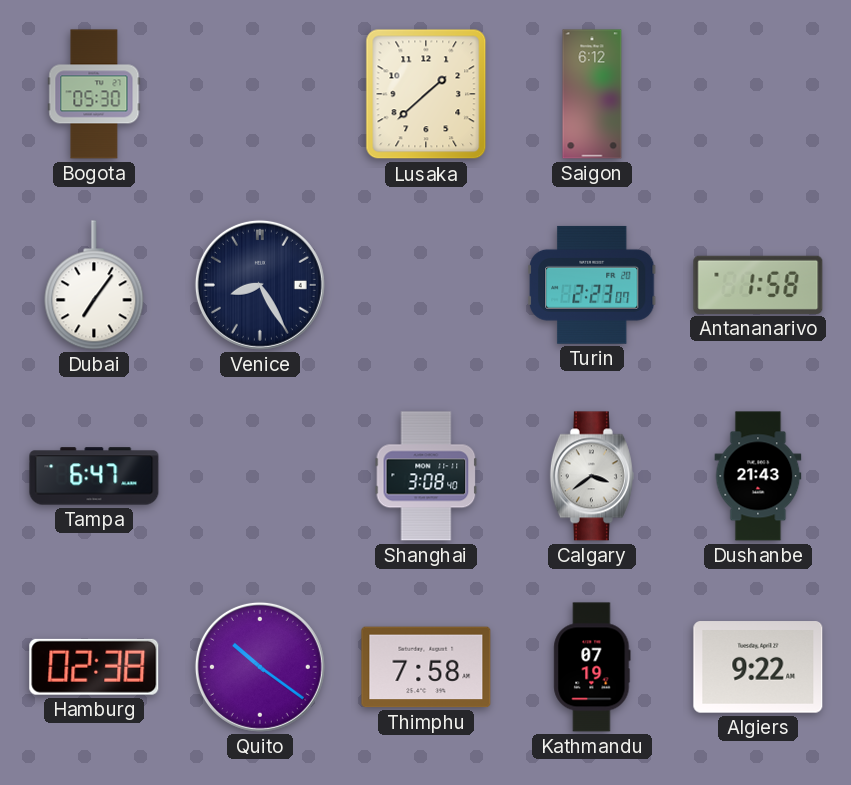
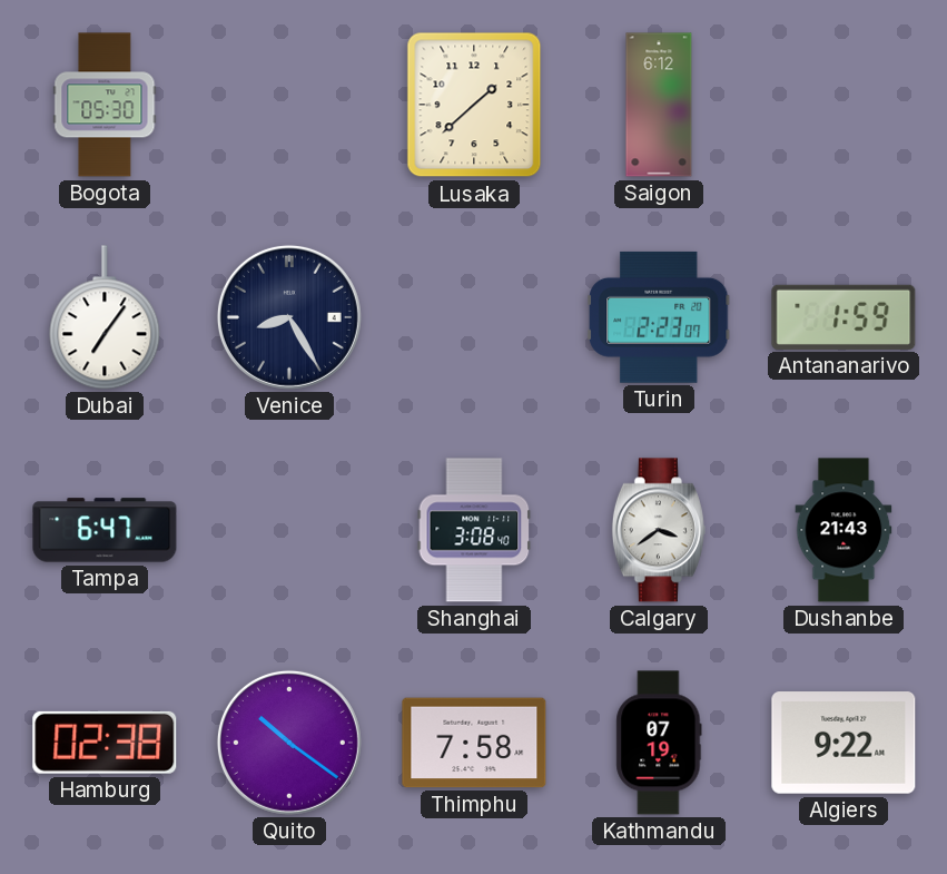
Antananarivo: 1:58 -> 1:59
